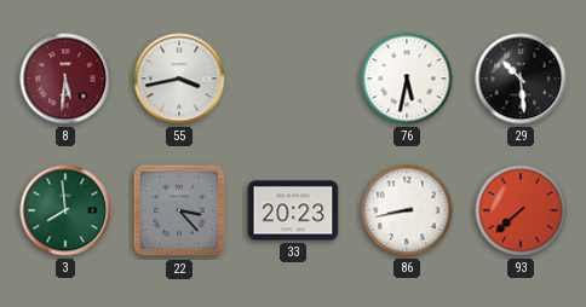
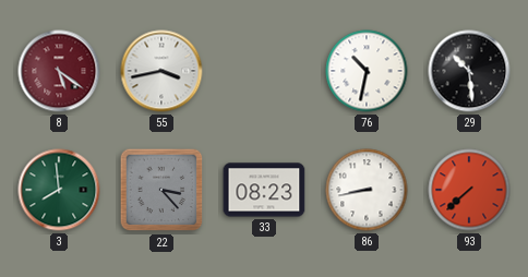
8: 5:31 -> 5:21
76: 5:32 -> 10:32
33: 20:23 -> 08:23
